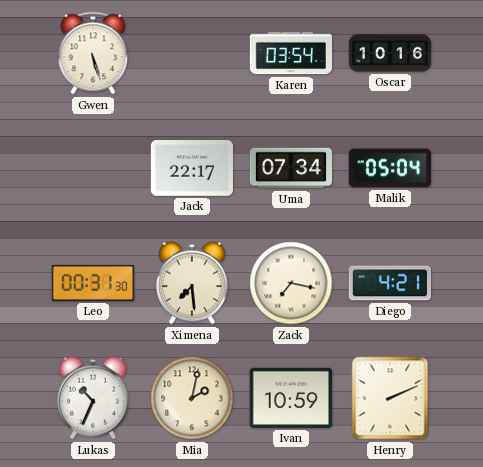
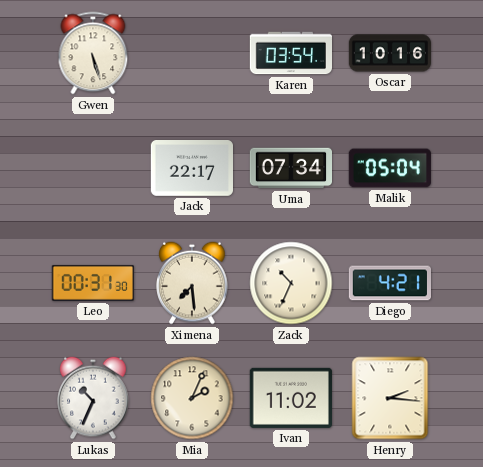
Zack: 7:17 -> 10:34
Mia: 2:02 -> 2:04
Ivan: 10:59 -> 11:02
Henry: 2:11 -> 2:16
